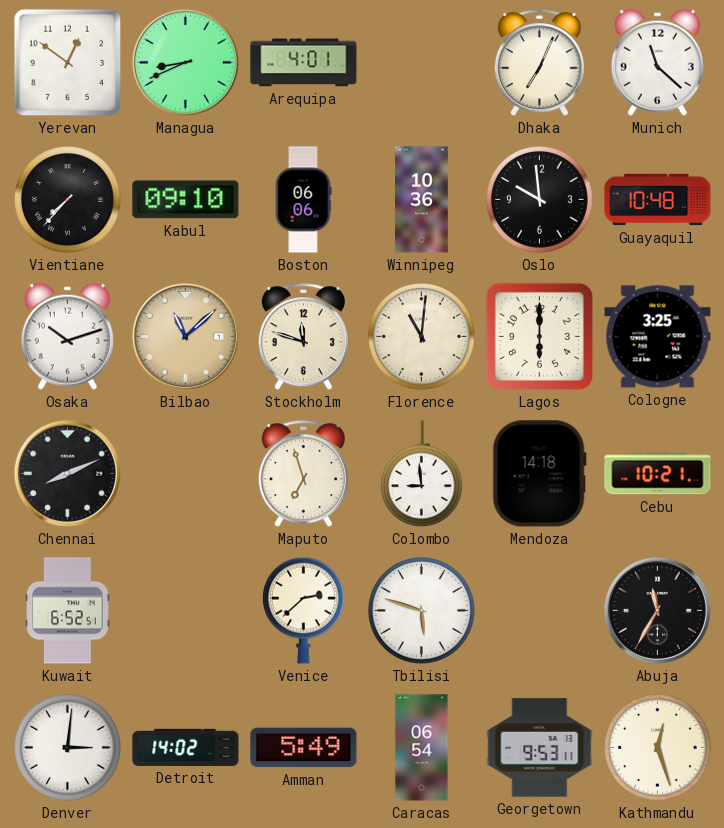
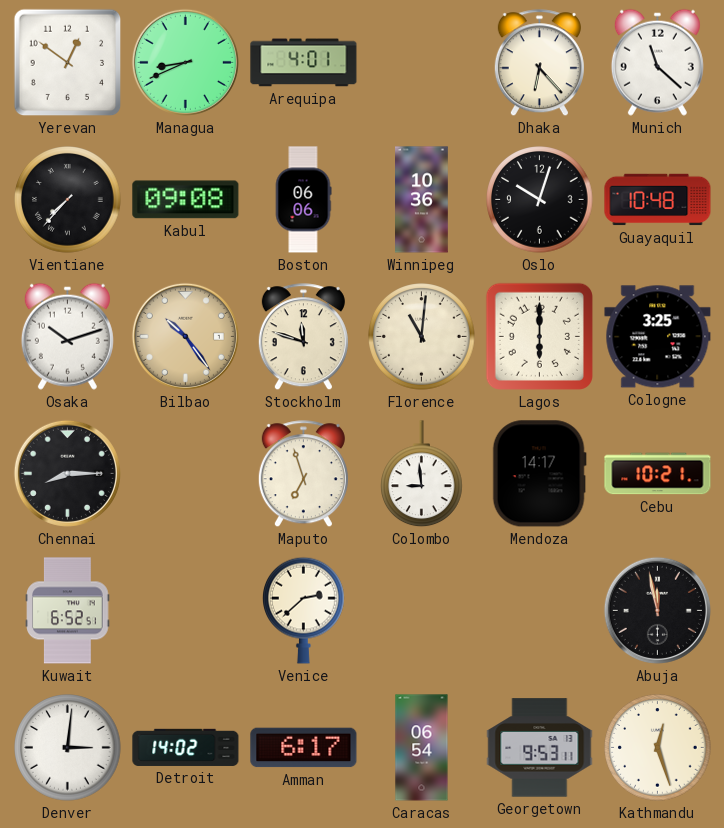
Dhaka: 7:04 -> 6:23
Kabul: 09:10 -> 09:08
Oslo: 9:59 -> 10:03
Bilbao: 11:08 -> 10:24
Chennai: 8:11 -> 8:15
Mendoza: 14:18 -> 14:17
Tbilisi: 5:48 -> none
Abuja: 11:35 -> 11:58
Amman: 5:49 -> 6:17
